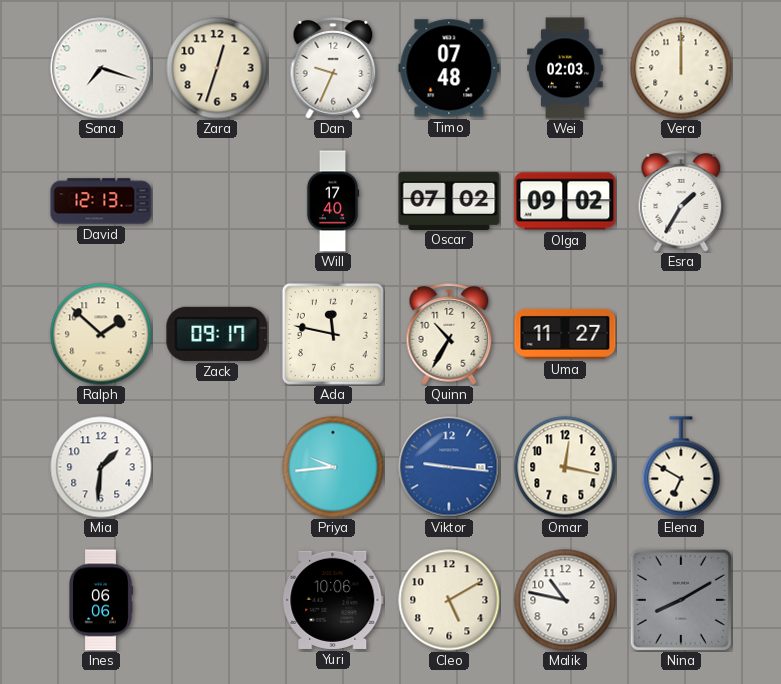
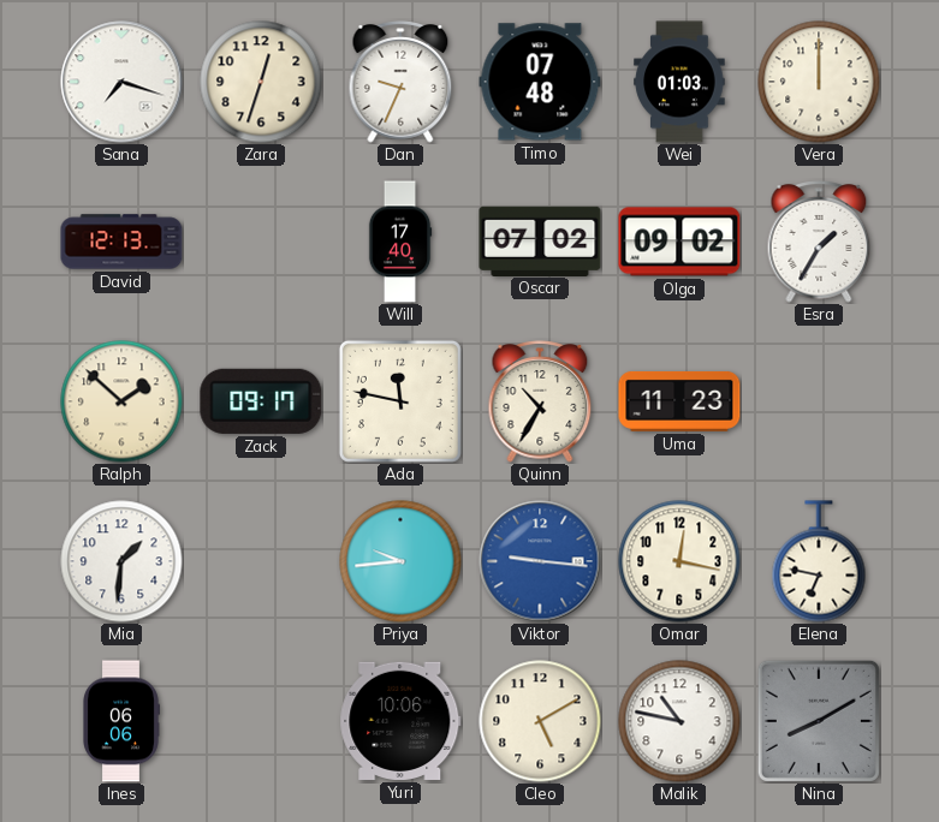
Wei: 02:03 -> 01:03
Uma: 11:27 -> 11:23
Elena: 6:50 -> 6:47
